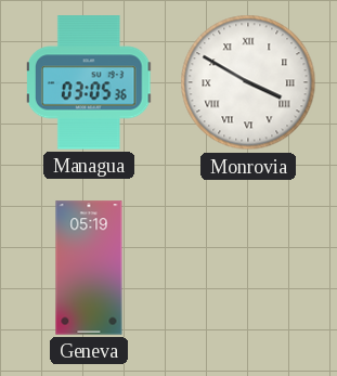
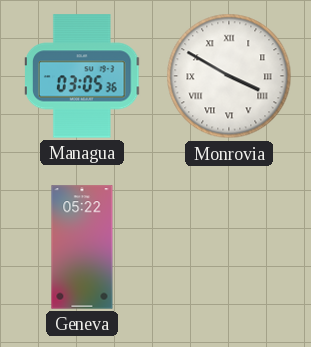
Geneva: 05:19 -> 05:22
